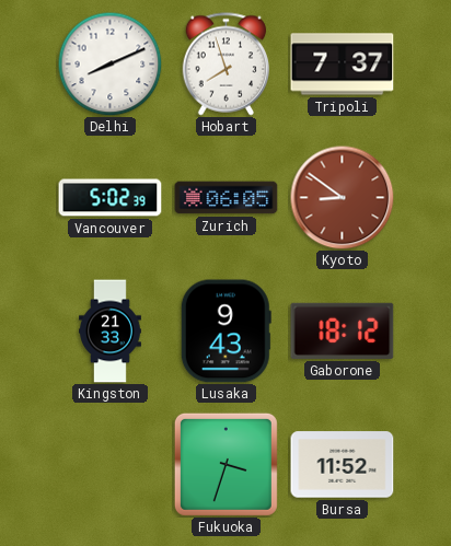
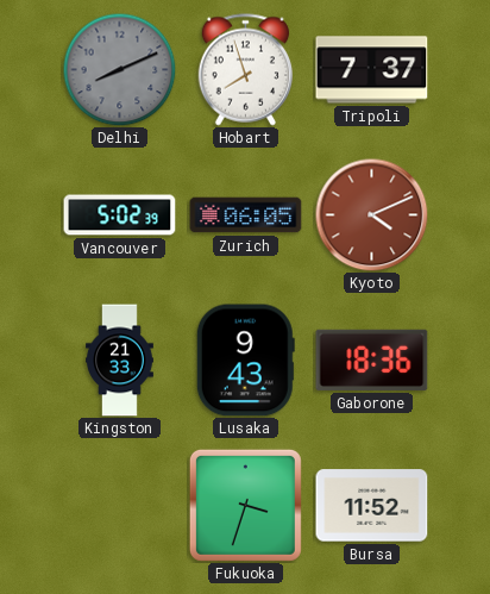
Delhi dial: white -> grey
Kyoto: 8:51 -> 4:11
Gaborone: 18:12 -> 18:36
